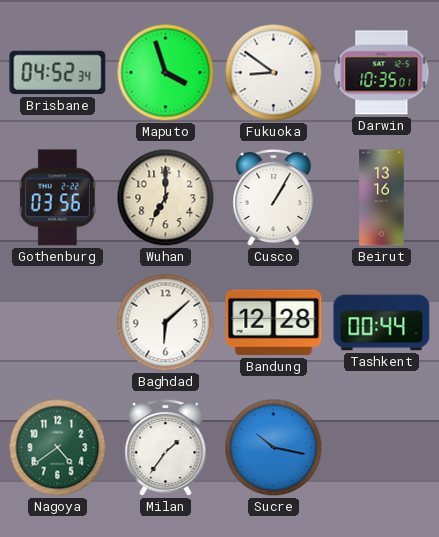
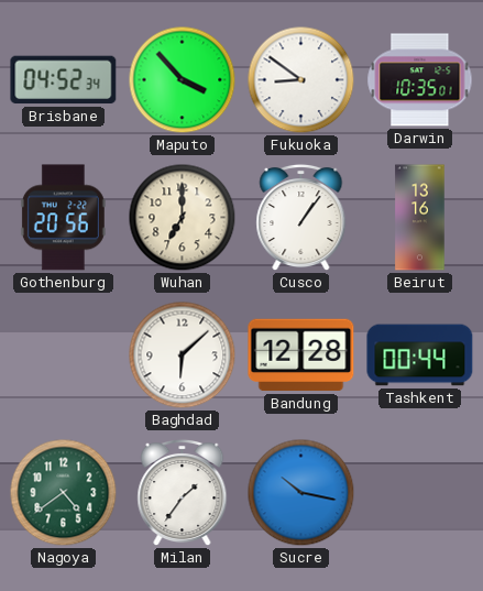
Maputo: 3:57 -> 3:53
Gothenburg: 03:56 -> 20:56
Cusco: 1:05 -> 1:06
